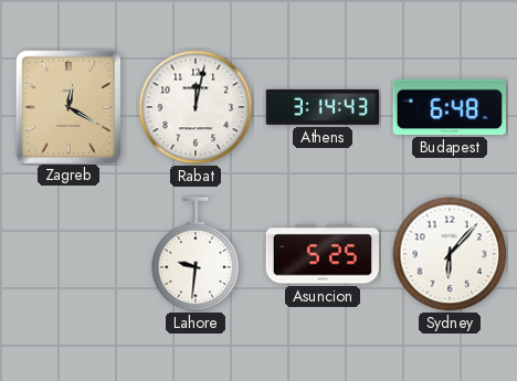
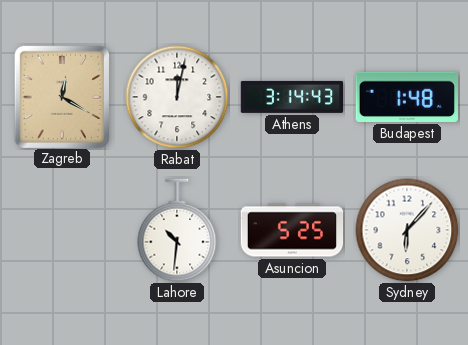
Budapest: 6:48 -> 1:48
Lahore: 9:31 -> 10:31
